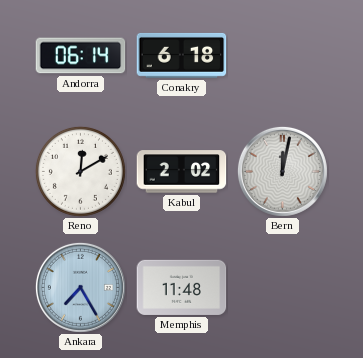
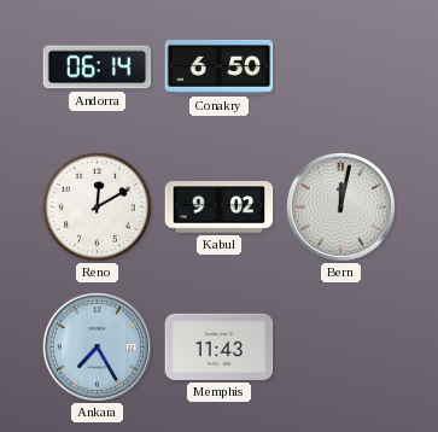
Conakry: 6:18 -> 6:50
Kabul: 2:02 -> 9:02
Memphis: 11:48 -> 11:43
